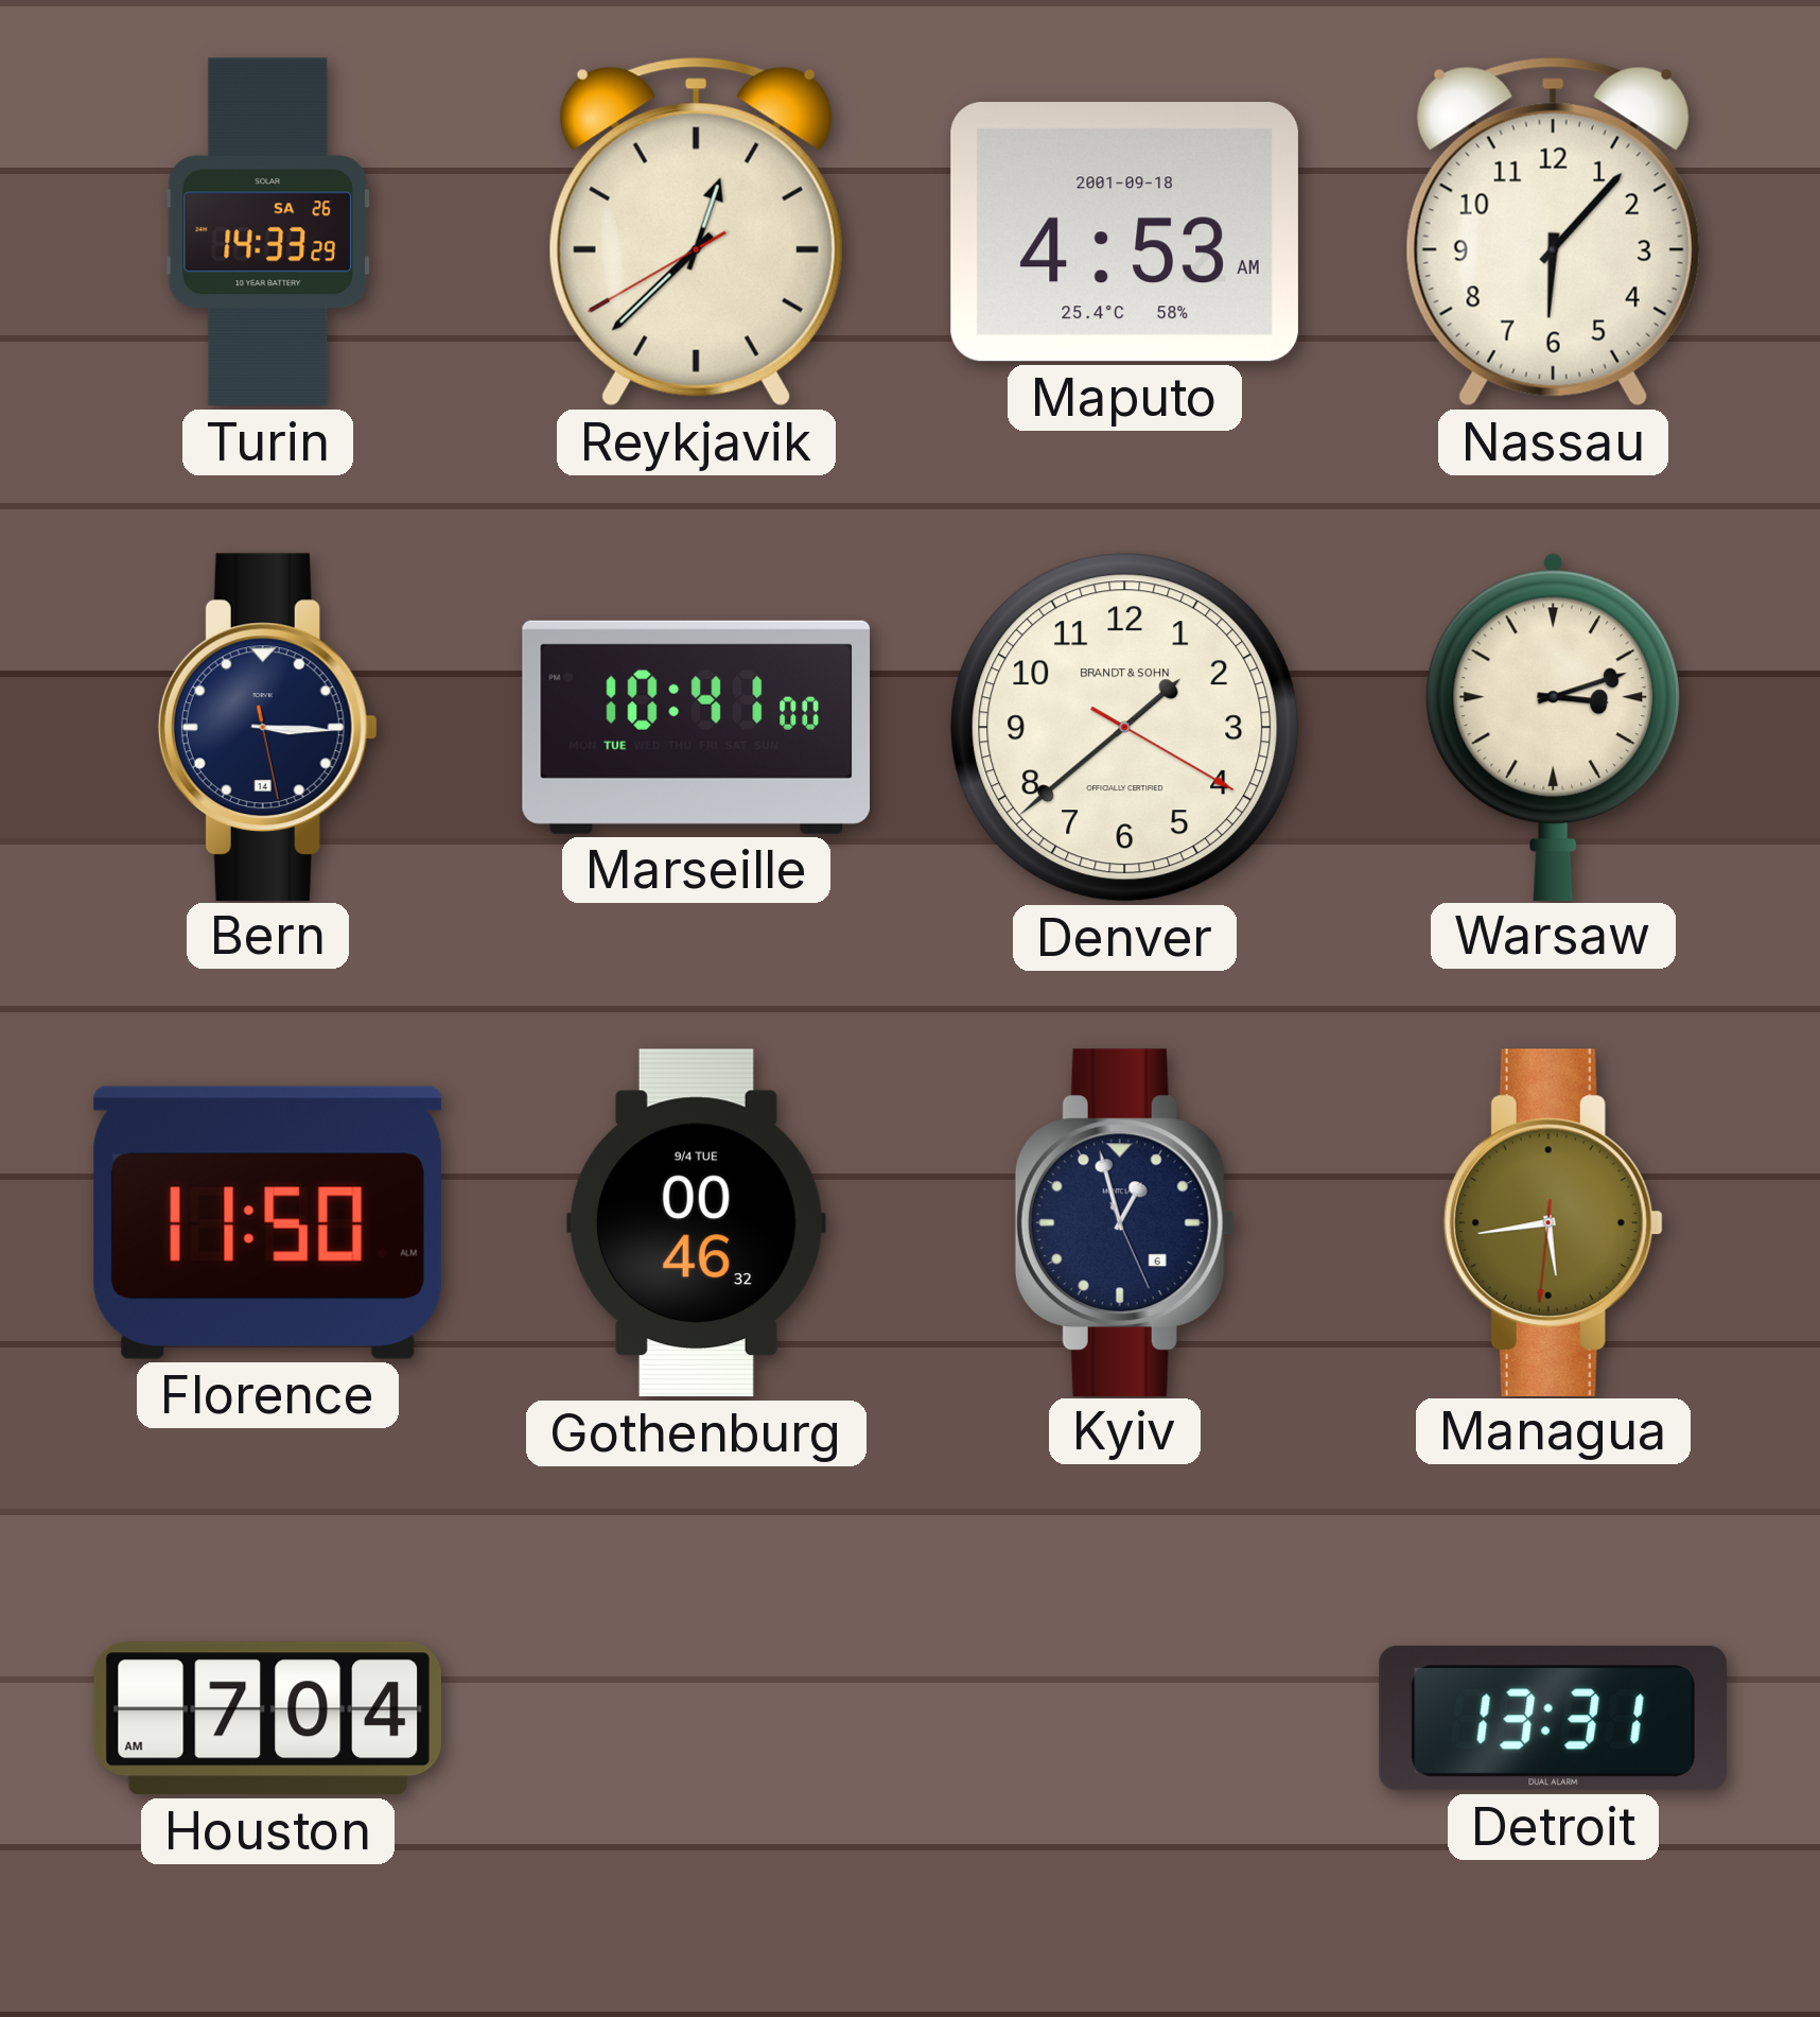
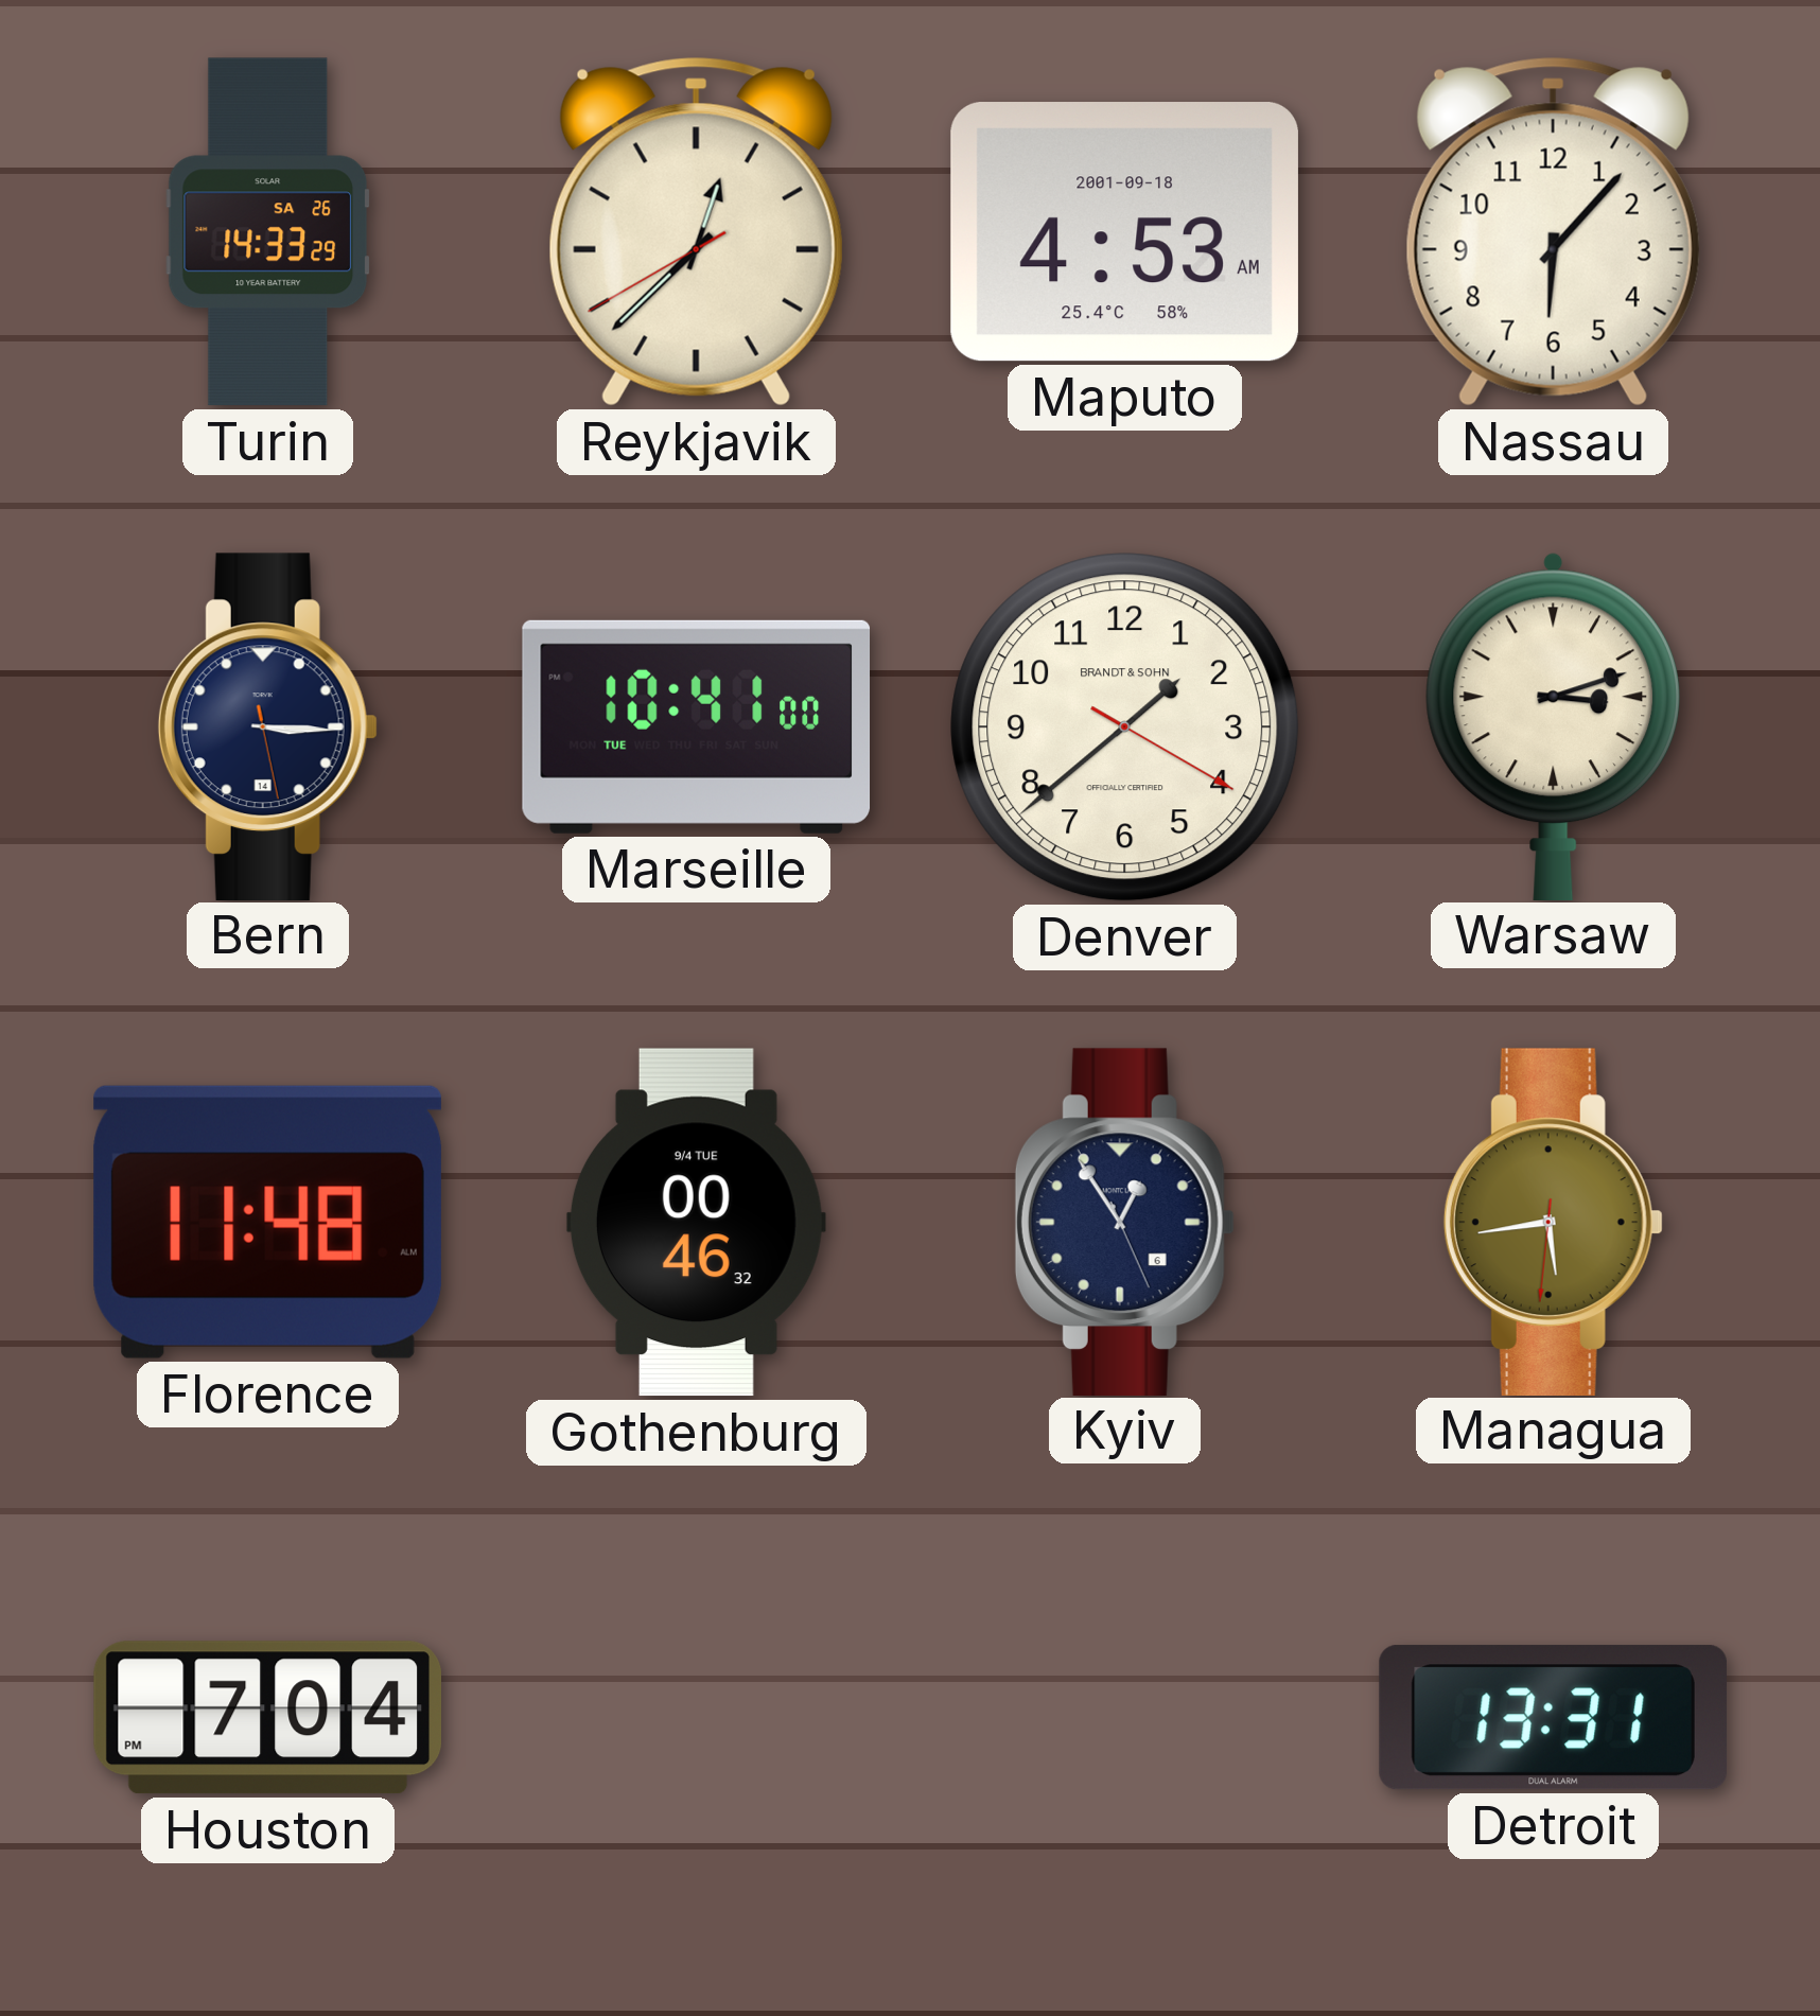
Florence: 11:50 -> 11:48
Kyiv: 12:57 -> 12:54
Houston: 7:04 AM -> 7:04 PM
